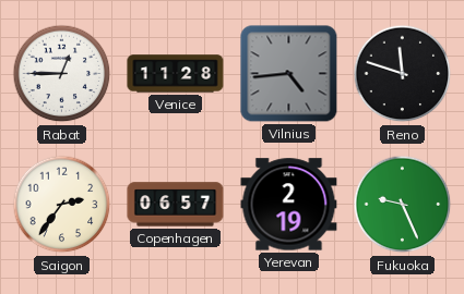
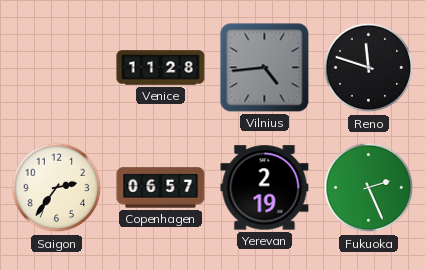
Rabat: 12:45 -> none
Fukuoka: 9:26 -> 2:26
